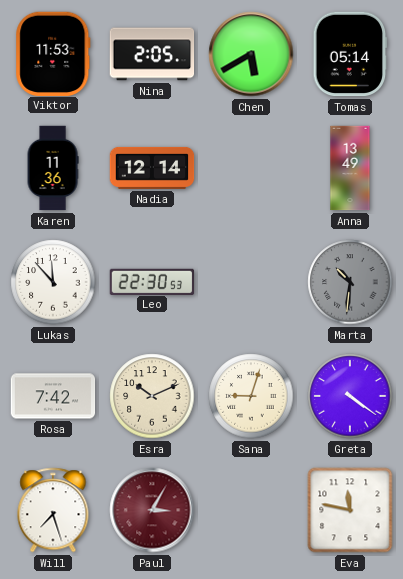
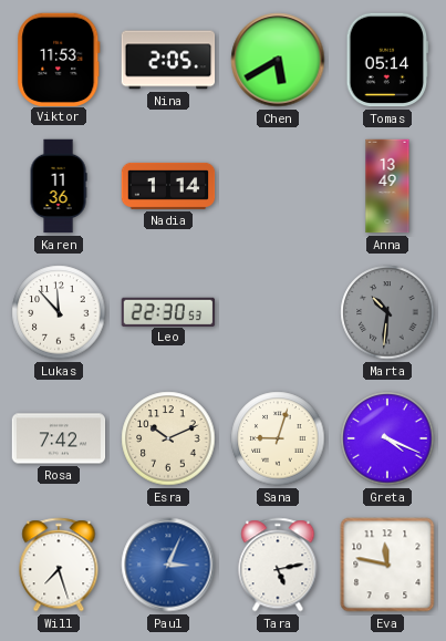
Nadia: 12:14 -> 1:14
Greta: 4:21 -> 4:19
Paul: 3:05 -> 3:04
Paul dial: burgundy -> blue
Tara: none -> 5:13
